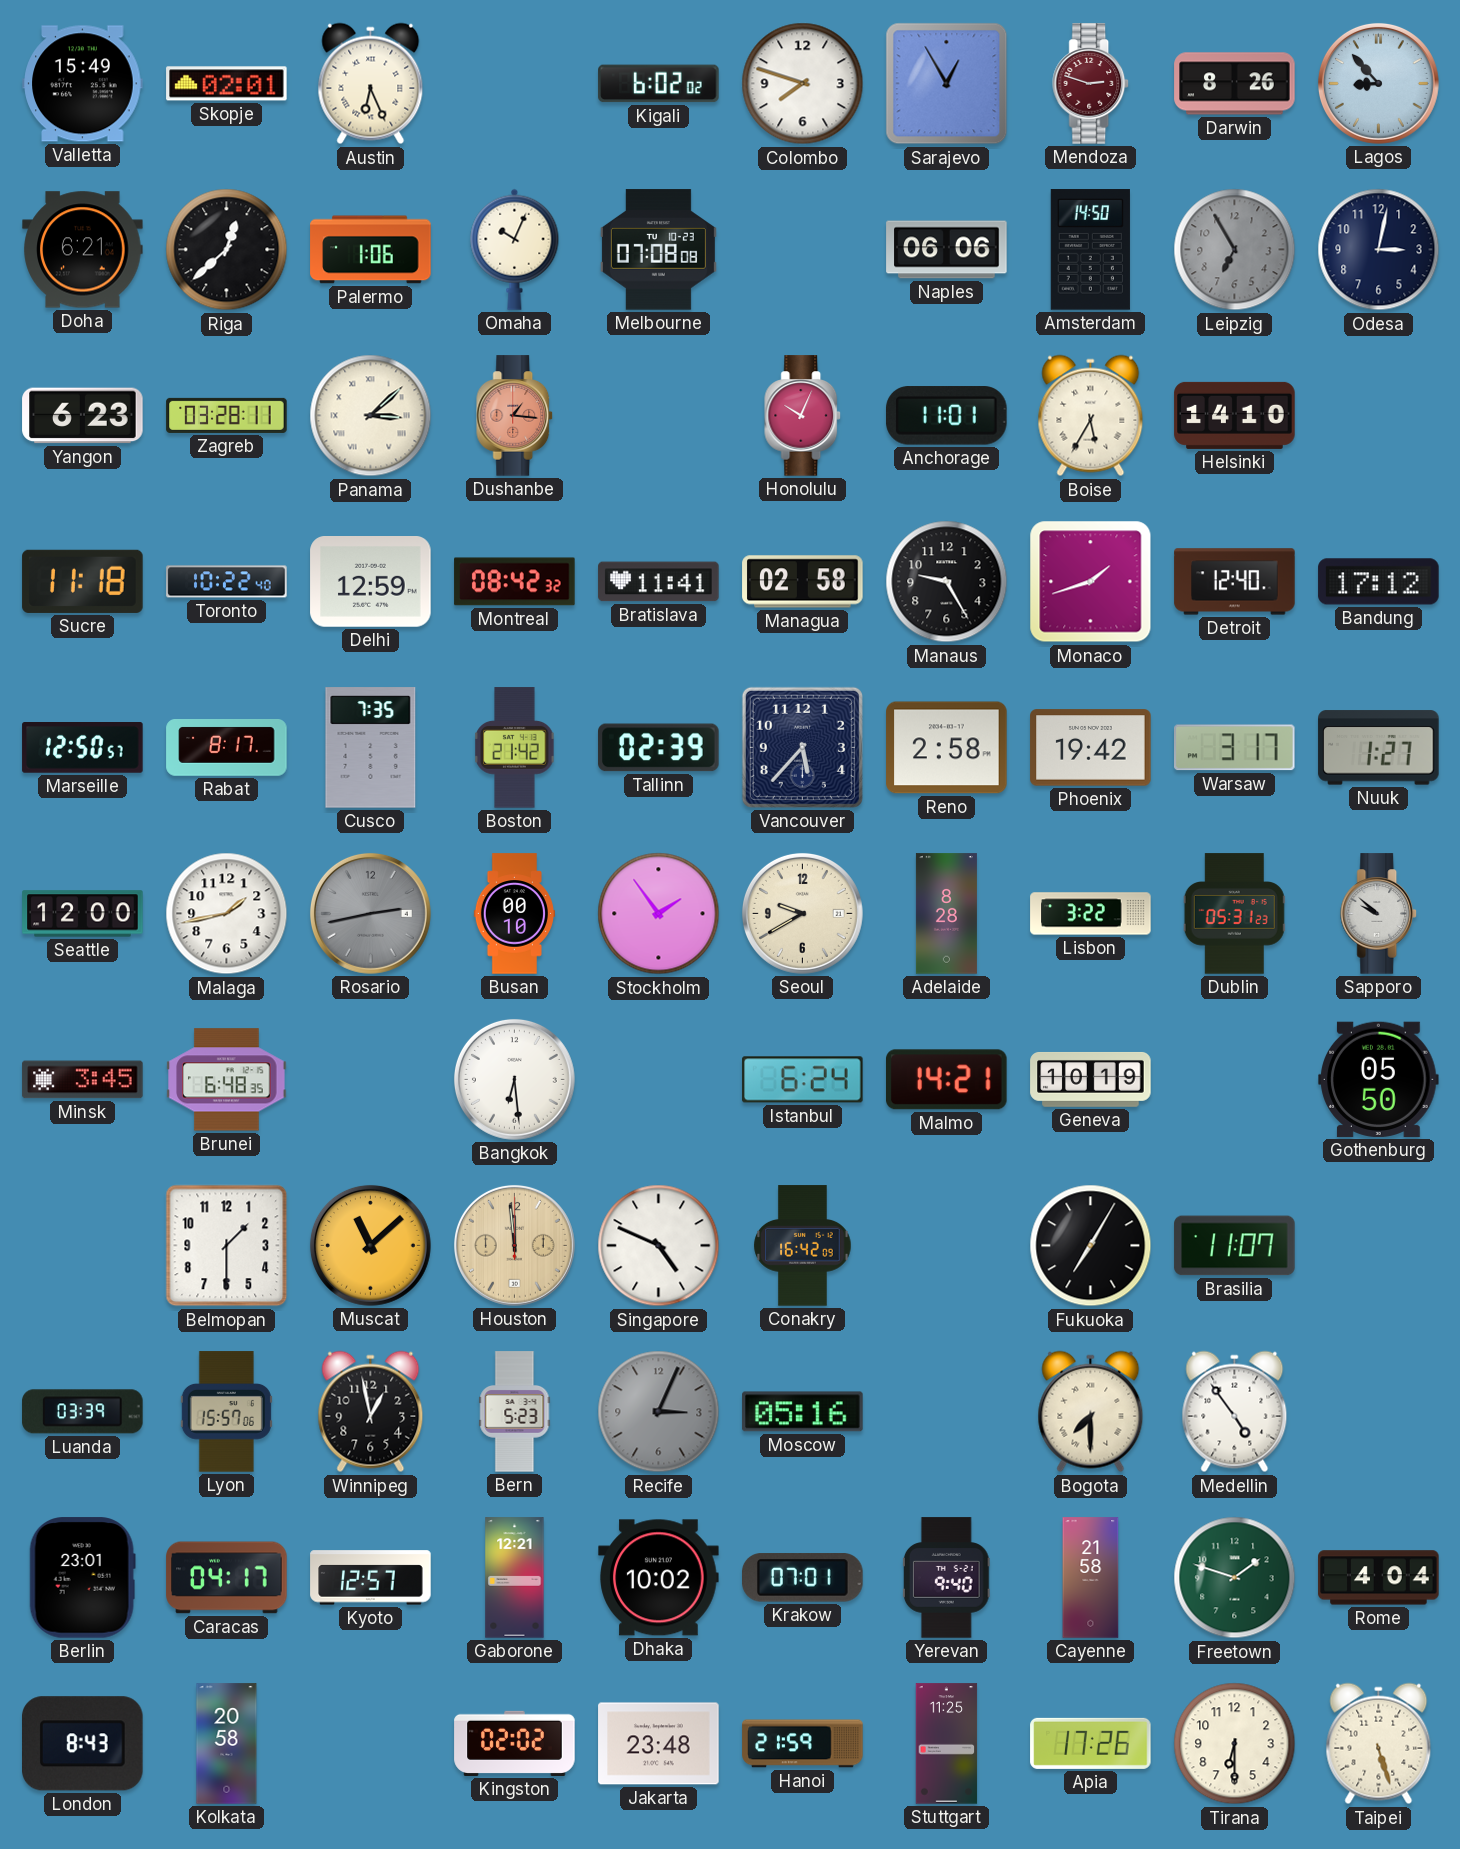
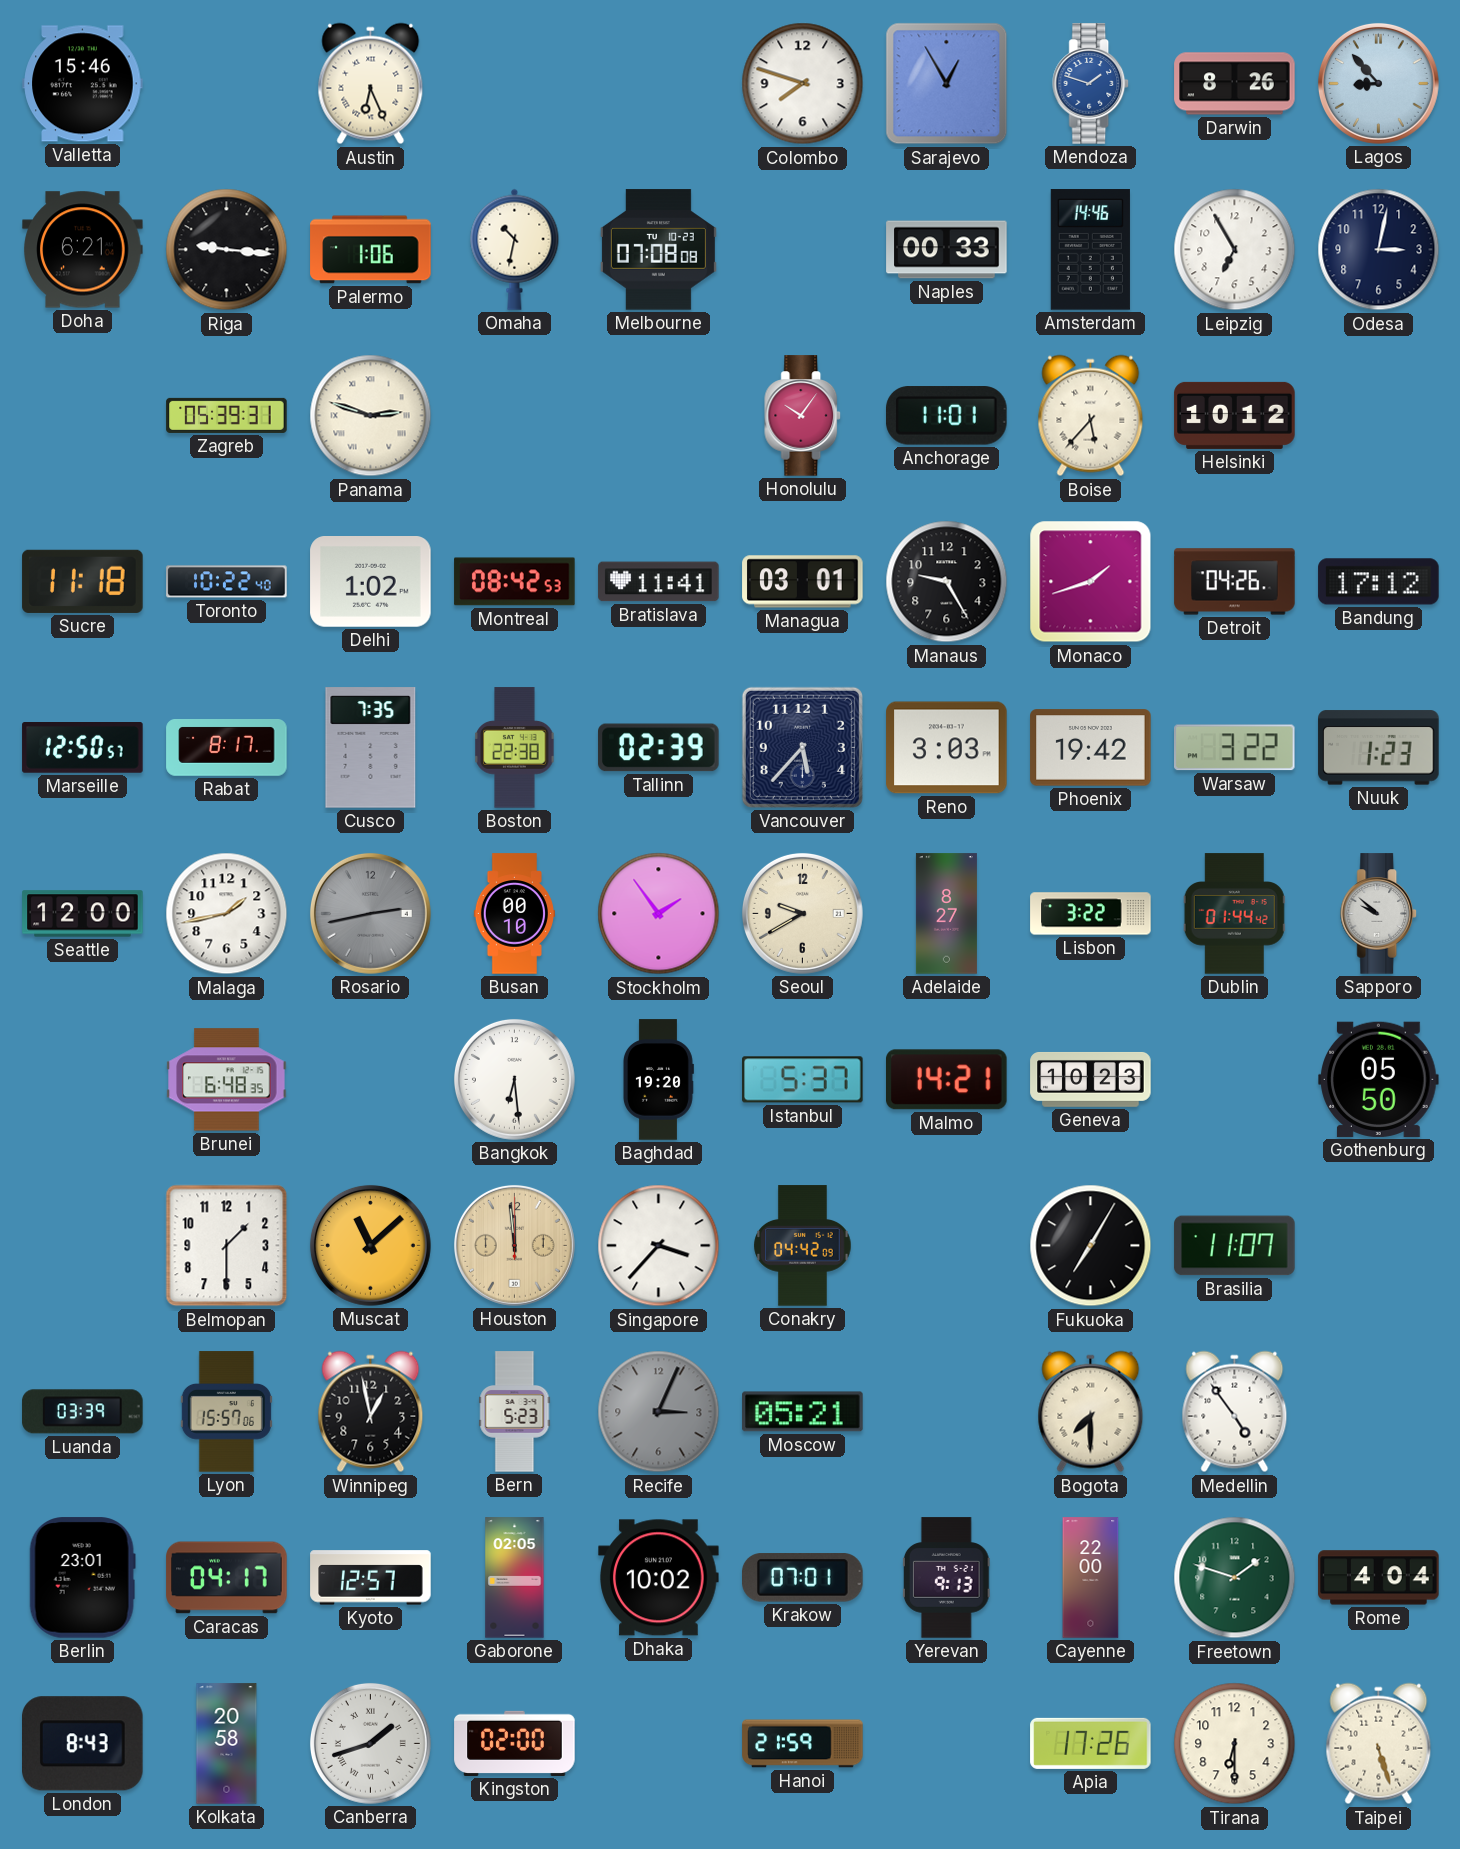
Valletta: 15:49 -> 15:46
Skopje: 02:01 -> none
Kigali: 6:02 -> none
Mendoza: 2:48 -> 1:48
Mendoza dial: burgundy -> blue
Riga: 12:38 -> 9:16
Omaha: 10:04 -> 10:32
Naples: 06:06 -> 00:33
Amsterdam: 14:50 -> 14:46
Leipzig dial: grey -> white
Yangon: 6:23 -> none
Zagreb: 03:28 -> 05:39
Panama: 3:08 -> 2:48
Dushanbe: 1:16 -> none
Honolulu: 10:04 -> 10:06
Boise: 5:35 -> 5:37
Helsinki: 14:10 -> 10:12
Delhi: 12:59 -> 1:02
Montreal: 08:42:32 -> 08:42:53
Managua: 02:58 -> 03:01
Detroit: 12:40 -> 04:26
Boston: 21:42 -> 22:38
Reno: 2:58 -> 3:03
Warsaw: 3:17 -> 3:22
Nuuk: 1:27 -> 1:23
Adelaide: 8:28 -> 8:27
Dublin: 05:31 -> 01:44
Minsk: 3:45 -> none
Baghdad: none -> 19:20
Istanbul: 6:24 -> 5:37
Geneva: 10:19 -> 10:23
Singapore: 4:49 -> 3:37
Conakry: 16:42 -> 04:42
Moscow: 05:16 -> 05:21
Gaborone: 12:21 -> 02:05
Yerevan: 9:40 -> 9:13
Cayenne: 21:58 -> 22:00
Canberra: none -> 1:42
Kingston: 02:02 -> 02:00
Jakarta: 23:48 -> none
Stuttgart: 11:25 -> none
